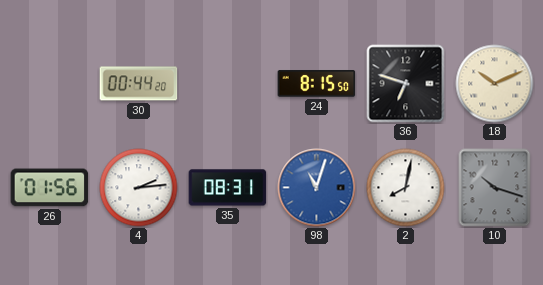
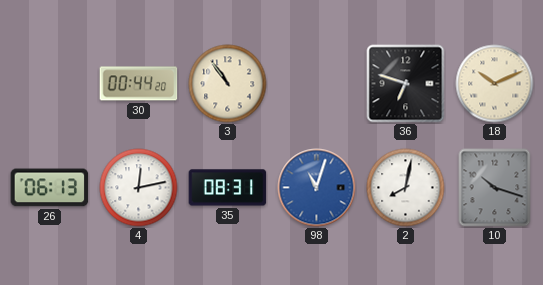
3: none -> 10:54
24: 8:15 -> none
26: 01:56 -> 06:13
4: 2:14 -> 12:13
